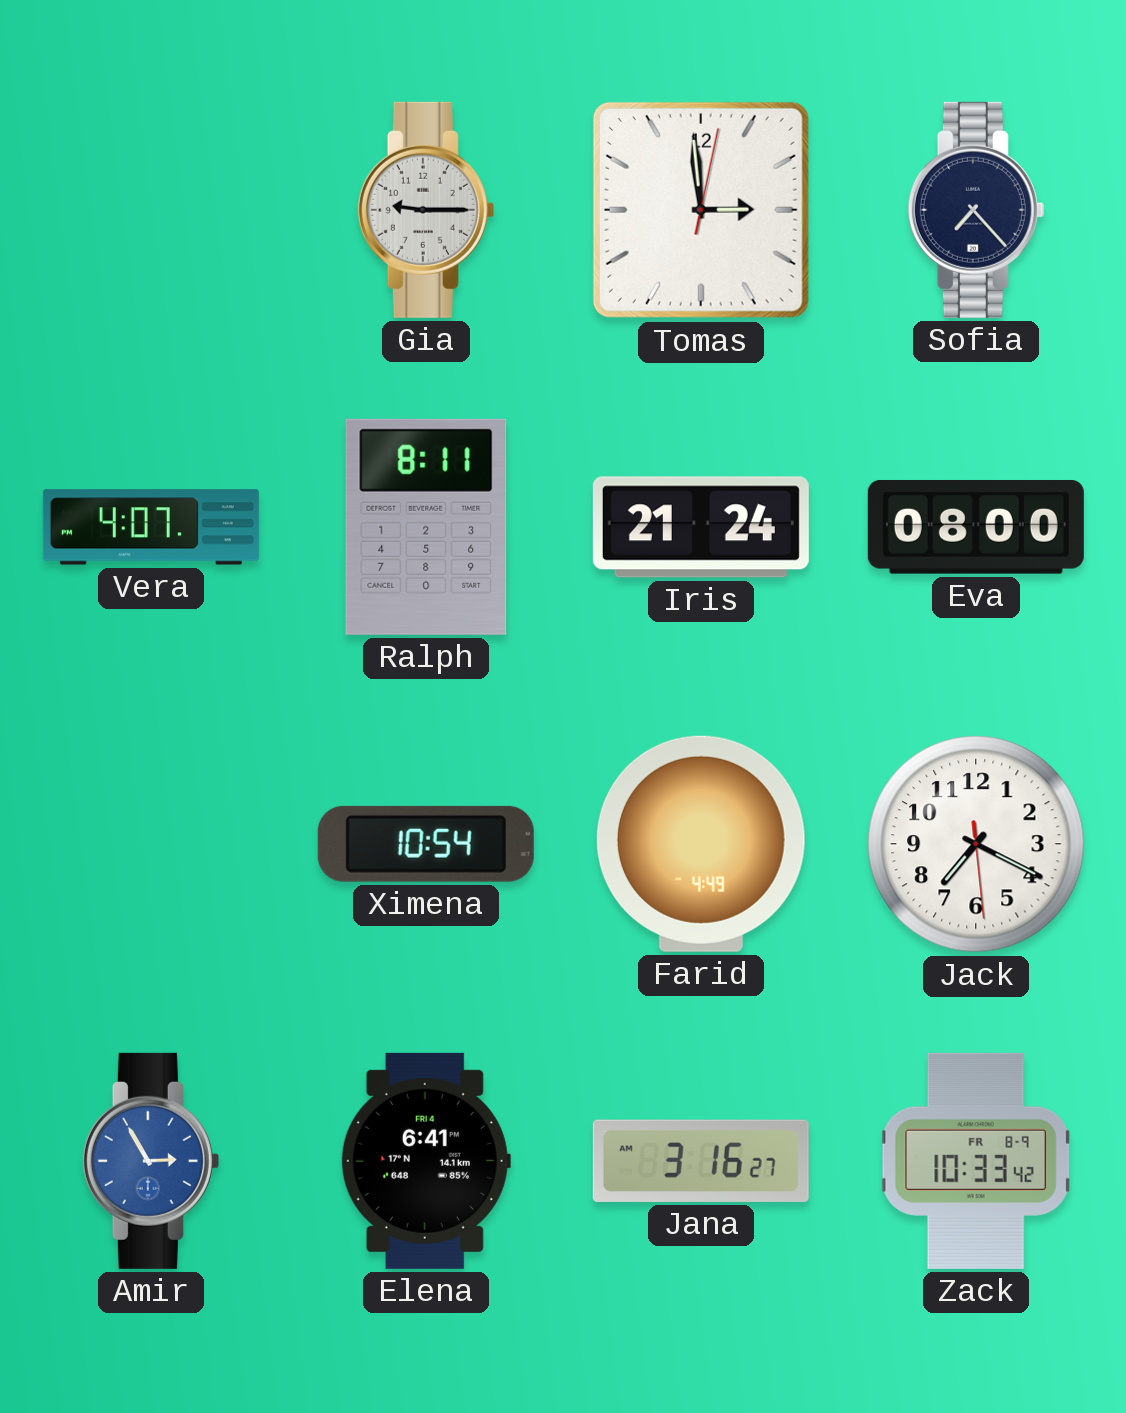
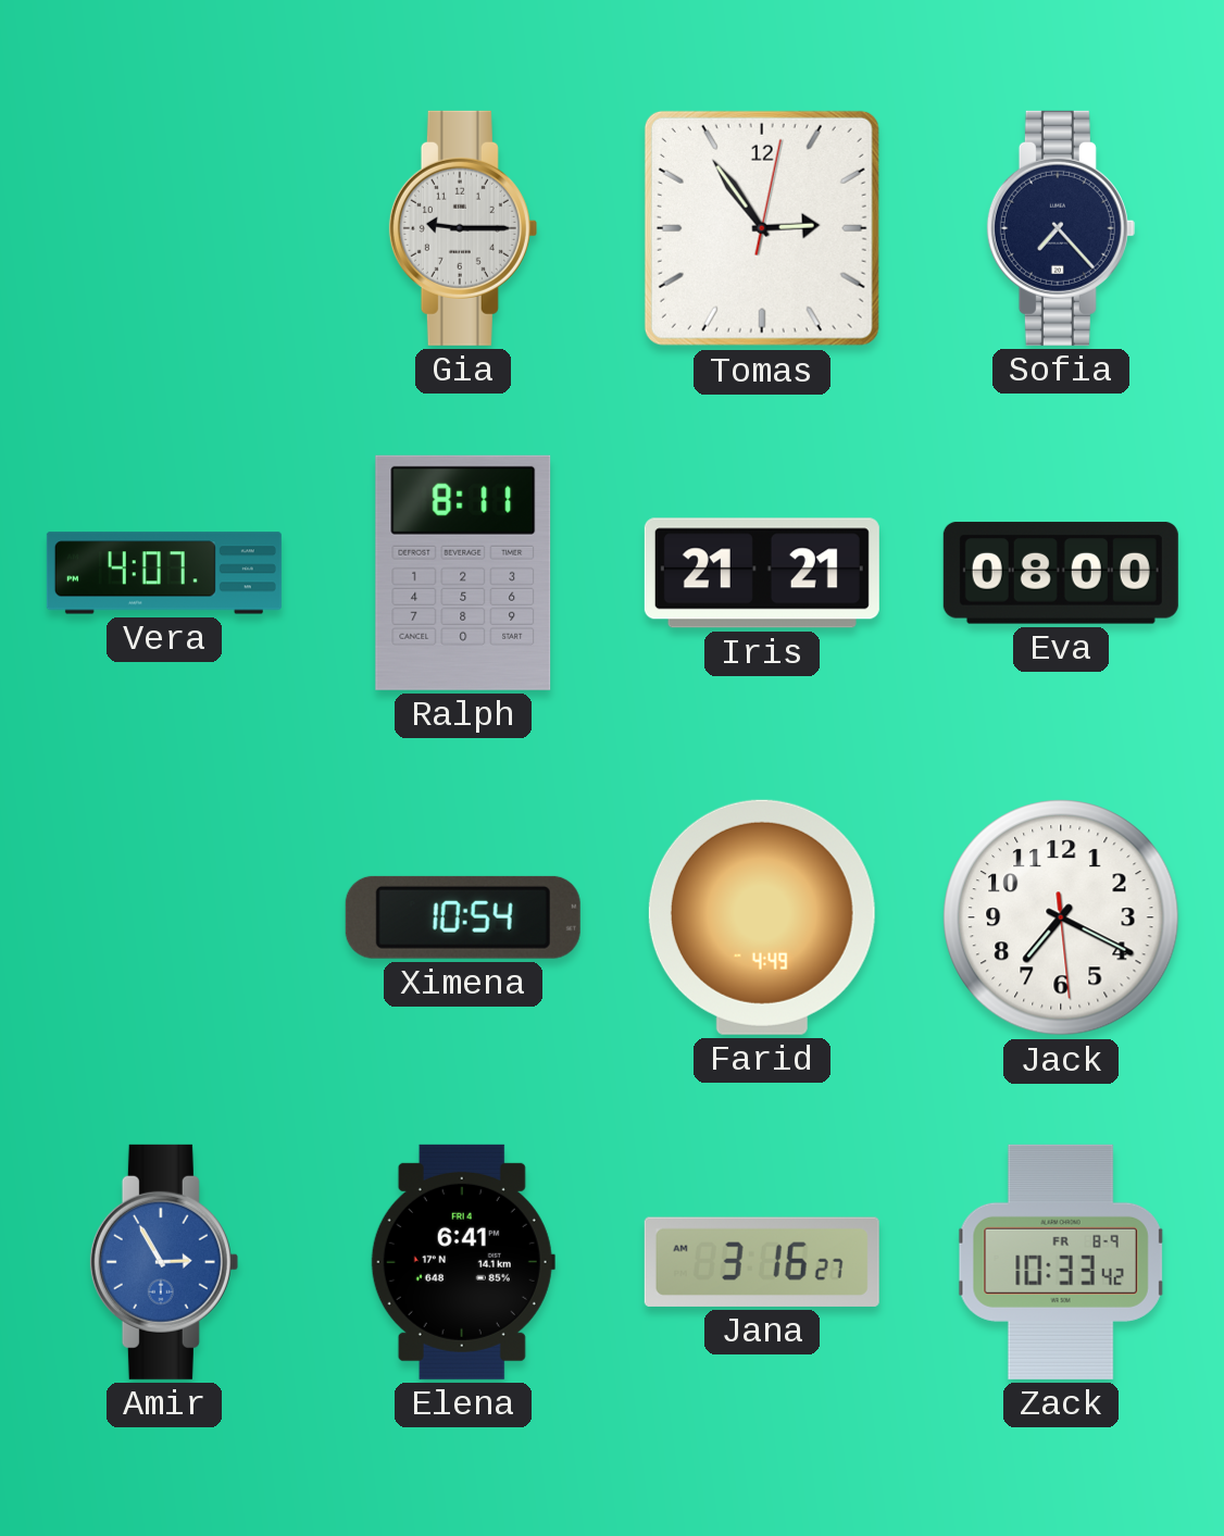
Tomas: 2:59 -> 2:54
Iris: 21:24 -> 21:21
